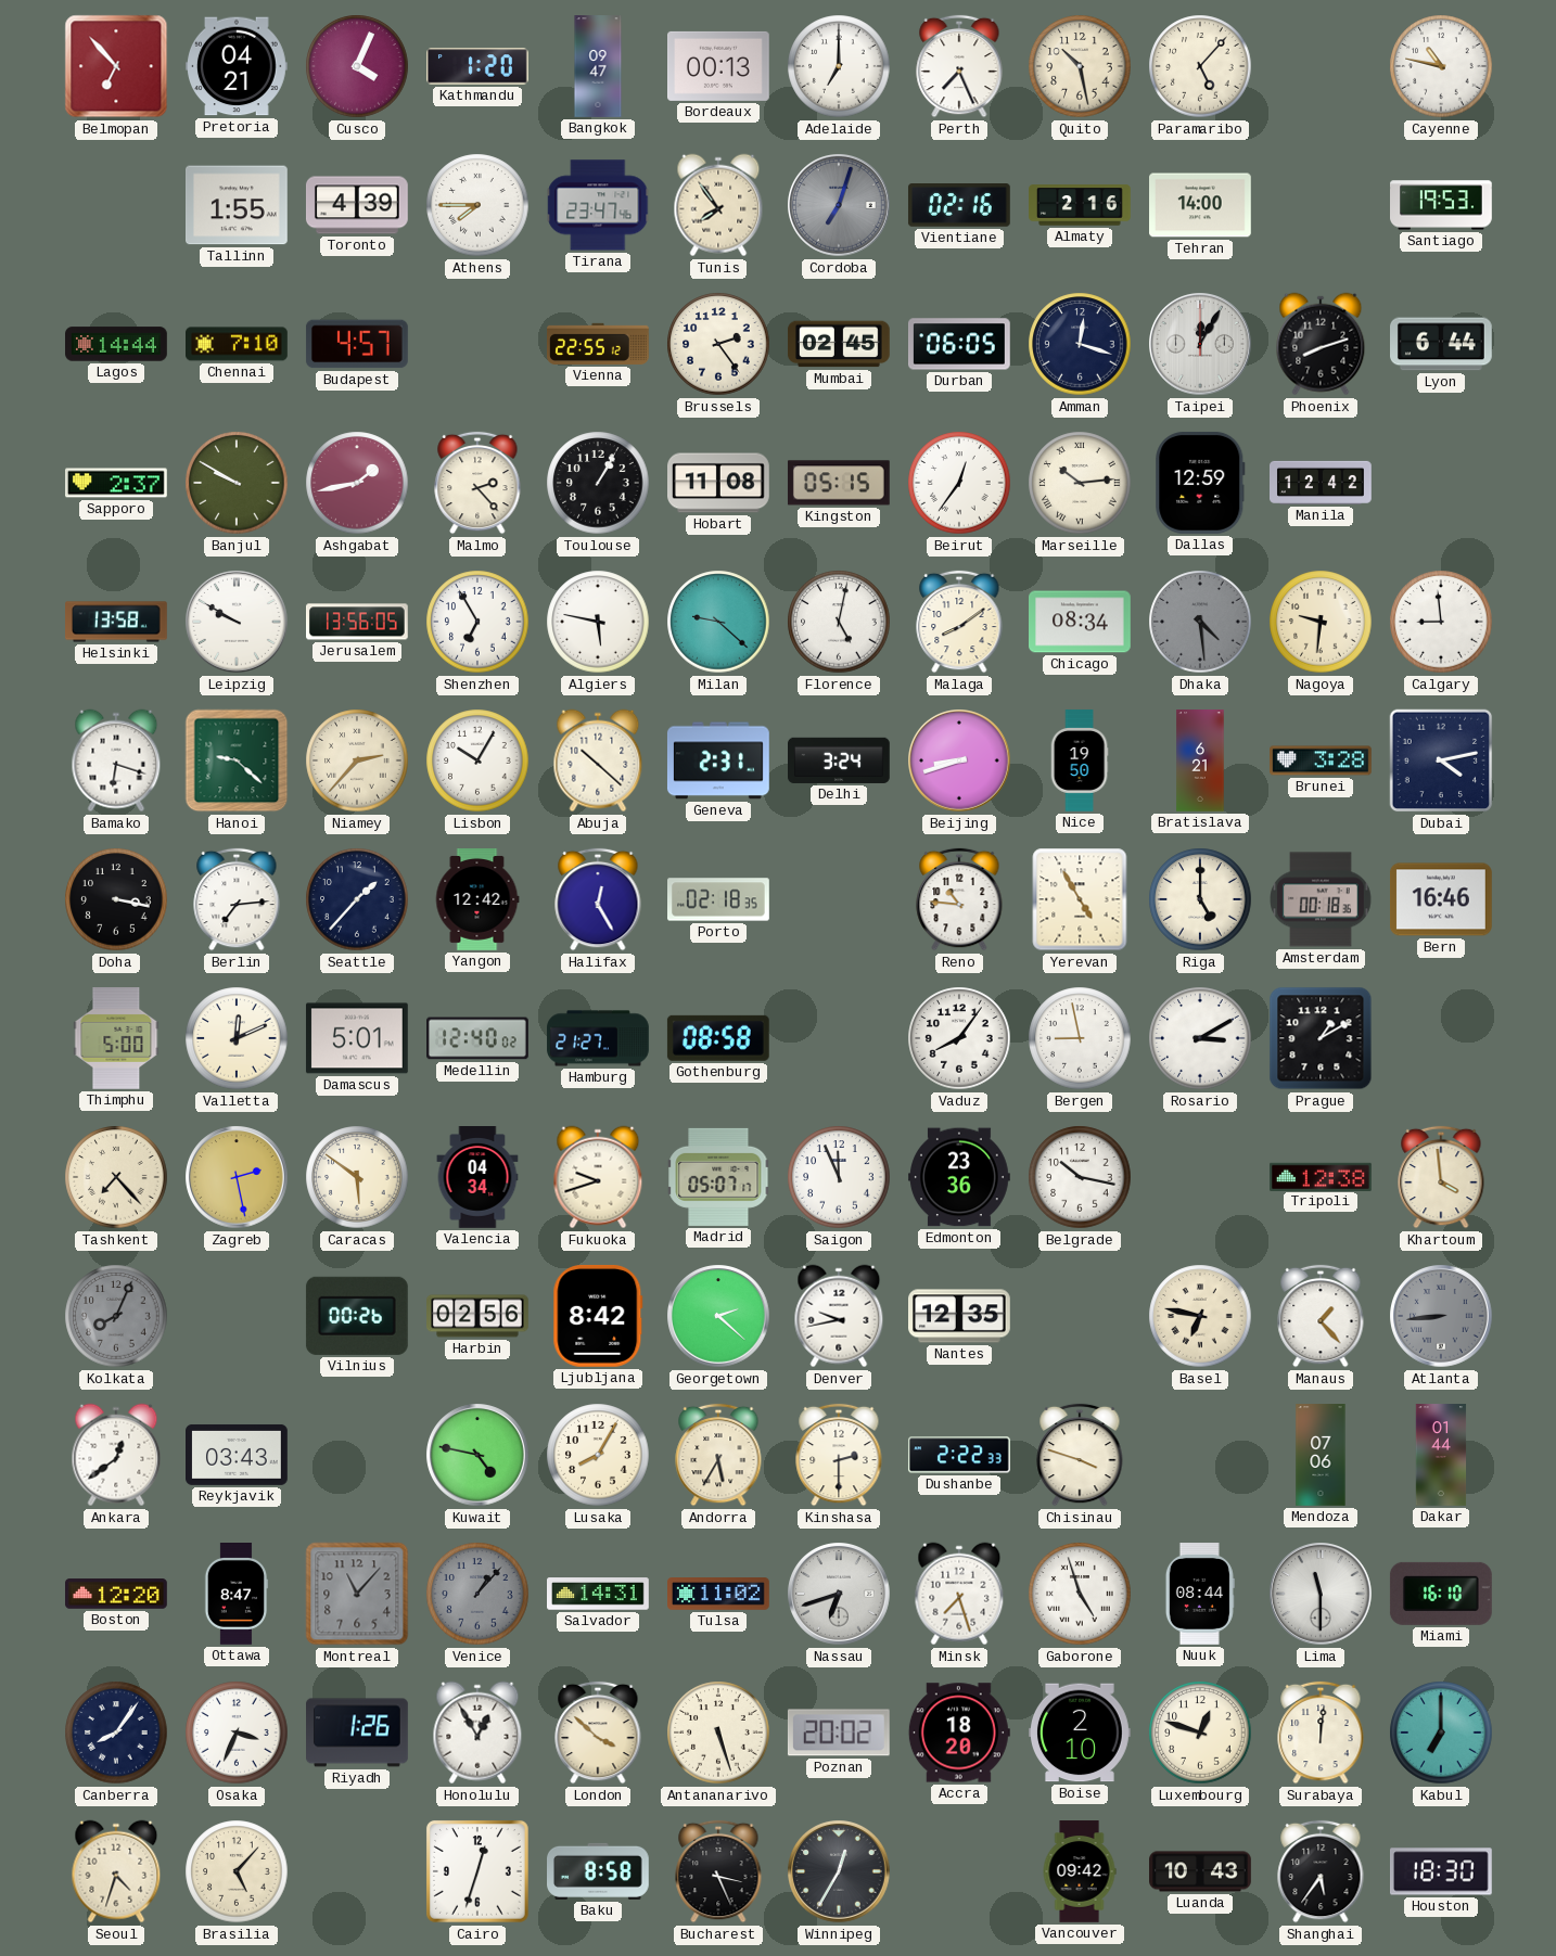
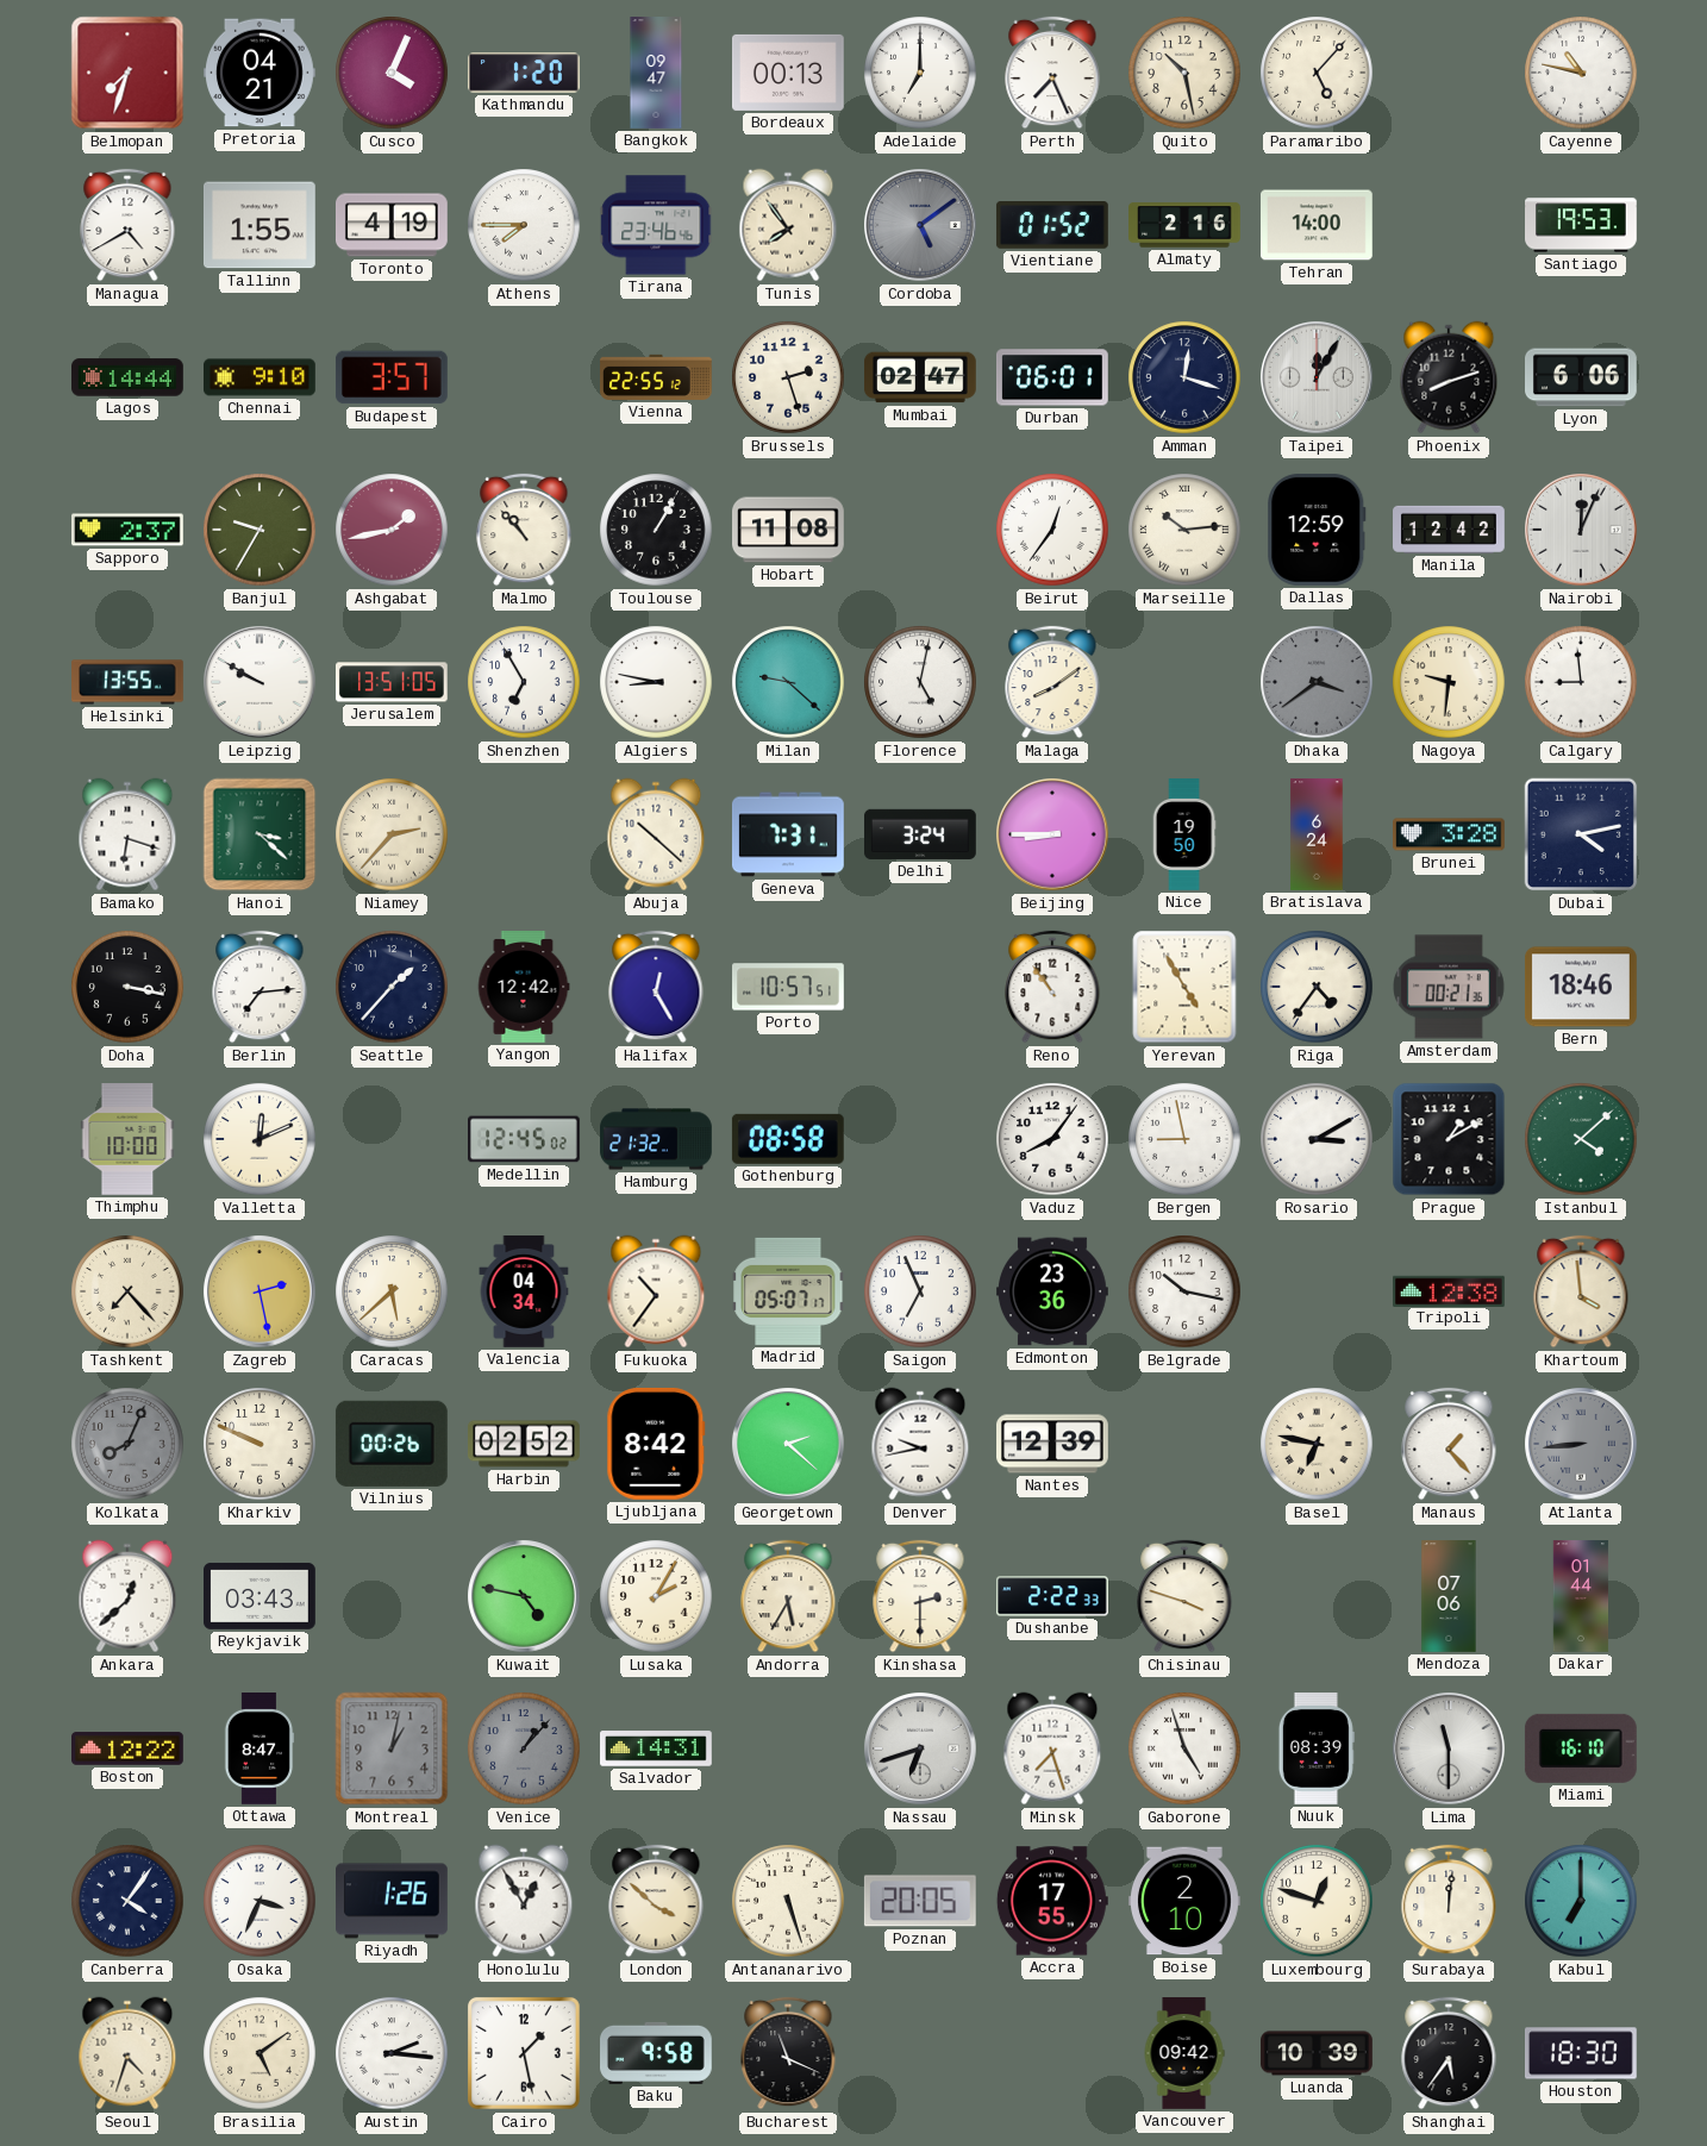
Belmopan: 6:53 -> 7:33
Managua: none -> 4:40
Toronto: 4:39 -> 4:19
Tirana: 23:47 -> 23:46
Cordoba: 7:03 -> 5:09
Vientiane: 02:16 -> 01:52
Chennai: 7:10 -> 9:10
Budapest: 4:57 -> 3:57
Brussels: 2:24 -> 2:27
Mumbai: 02:45 -> 02:47
Durban: 06:05 -> 06:01
Lyon: 6:44 -> 6:06
Banjul: 9:50 -> 9:35
Malmo: 2:23 -> 10:53
Kingston: 05:15 -> none
Nairobi: none -> 12:04
Helsinki: 13:58 -> 13:55
Jerusalem: 13:56 -> 13:51
Algiers: 5:47 -> 8:47
Chicago: 08:34 -> none
Dhaka: 4:29 -> 3:39
Hanoi: 9:22 -> 3:22
Lisbon: 10:05 -> none
Geneva: 2:31 -> 7:31
Beijing: 8:42 -> 8:45
Bratislava: 6:21 -> 6:24
Porto: 02:18 -> 10:57
Reno: 10:46 -> 10:54
Riga: 5:00 -> 4:36
Amsterdam: 00:18 -> 00:21
Bern: 16:46 -> 18:46
Thimphu: 5:00 -> 10:00
Damascus: 5:01 -> none
Medellin: 12:40 -> 12:45
Hamburg: 21:27 -> 21:32
Istanbul: none -> 4:08
Caracas: 5:51 -> 5:38
Fukuoka: 9:42 -> 10:36
Saigon: 11:56 -> 6:56
Kharkiv: none -> 9:49
Harbin: 02:56 -> 02:52
Nantes: 12:35 -> 12:39
Ankara: 12:39 -> 12:38
Lusaka: 8:05 -> 2:05
Boston: 12:20 -> 12:22
Montreal: 11:07 -> 1:02
Tulsa: 11:02 -> none
Nuuk: 08:44 -> 08:39
Canberra: 8:06 -> 4:06
Poznan: 20:02 -> 20:05
Accra: 18:20 -> 17:55
Brasilia: 5:07 -> 5:09
Austin: none -> 2:16
Cairo: 12:33 -> 1:28
Baku: 8:58 -> 9:58
Bucharest: 3:26 -> 11:19
Winnipeg: 12:35 -> none
Luanda: 10:43 -> 10:39
